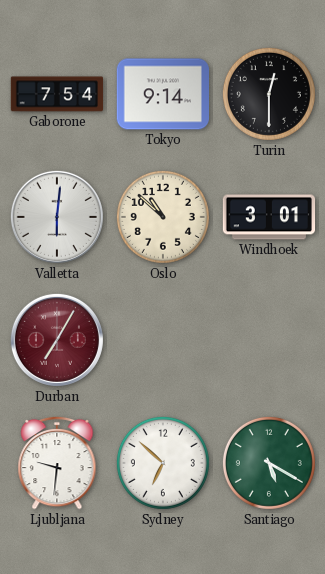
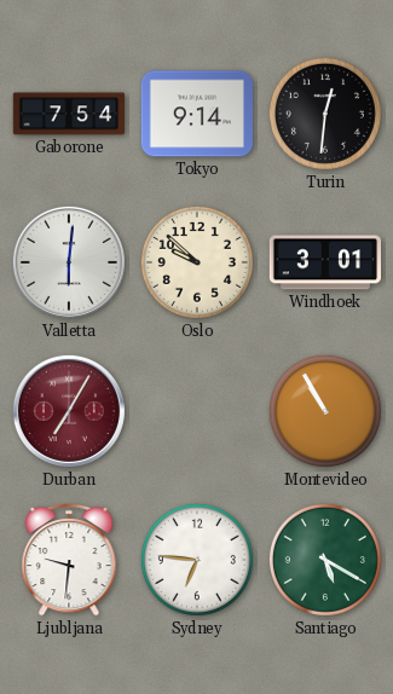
Turin: 12:30 -> 12:31
Oslo: 10:52 -> 9:52
Montevideo: none -> 10:55
Sydney: 6:52 -> 6:46
